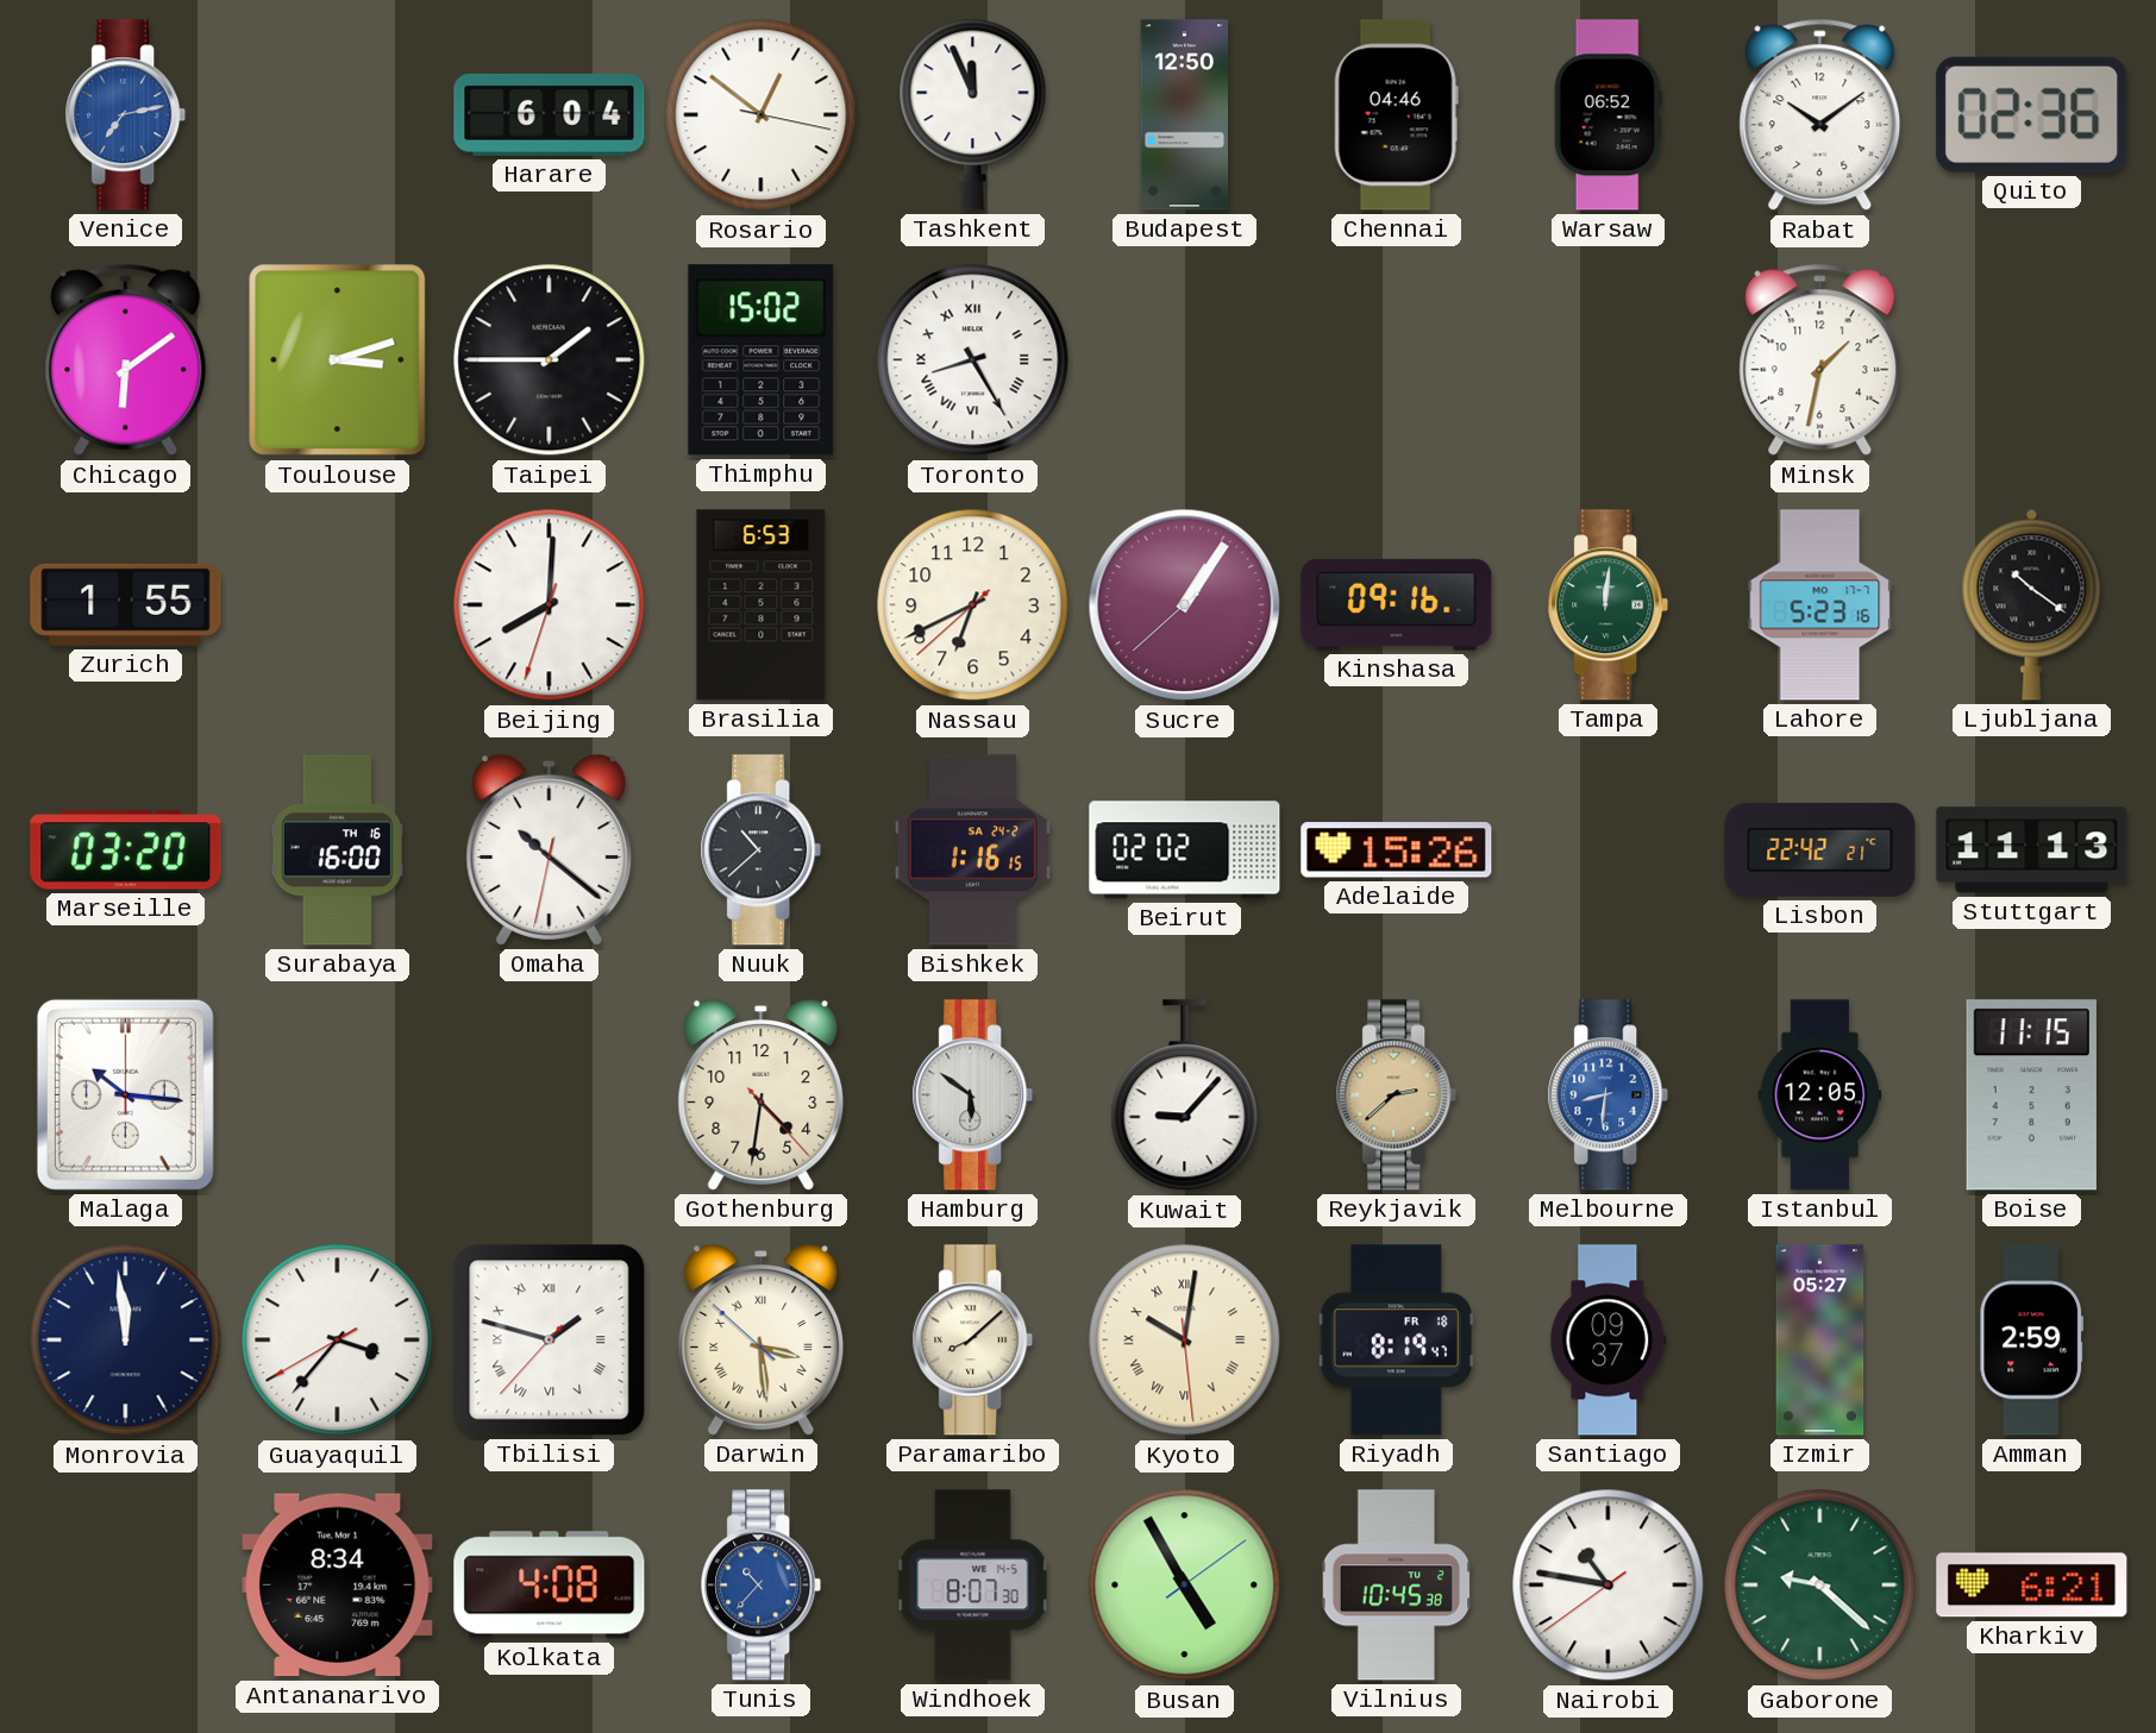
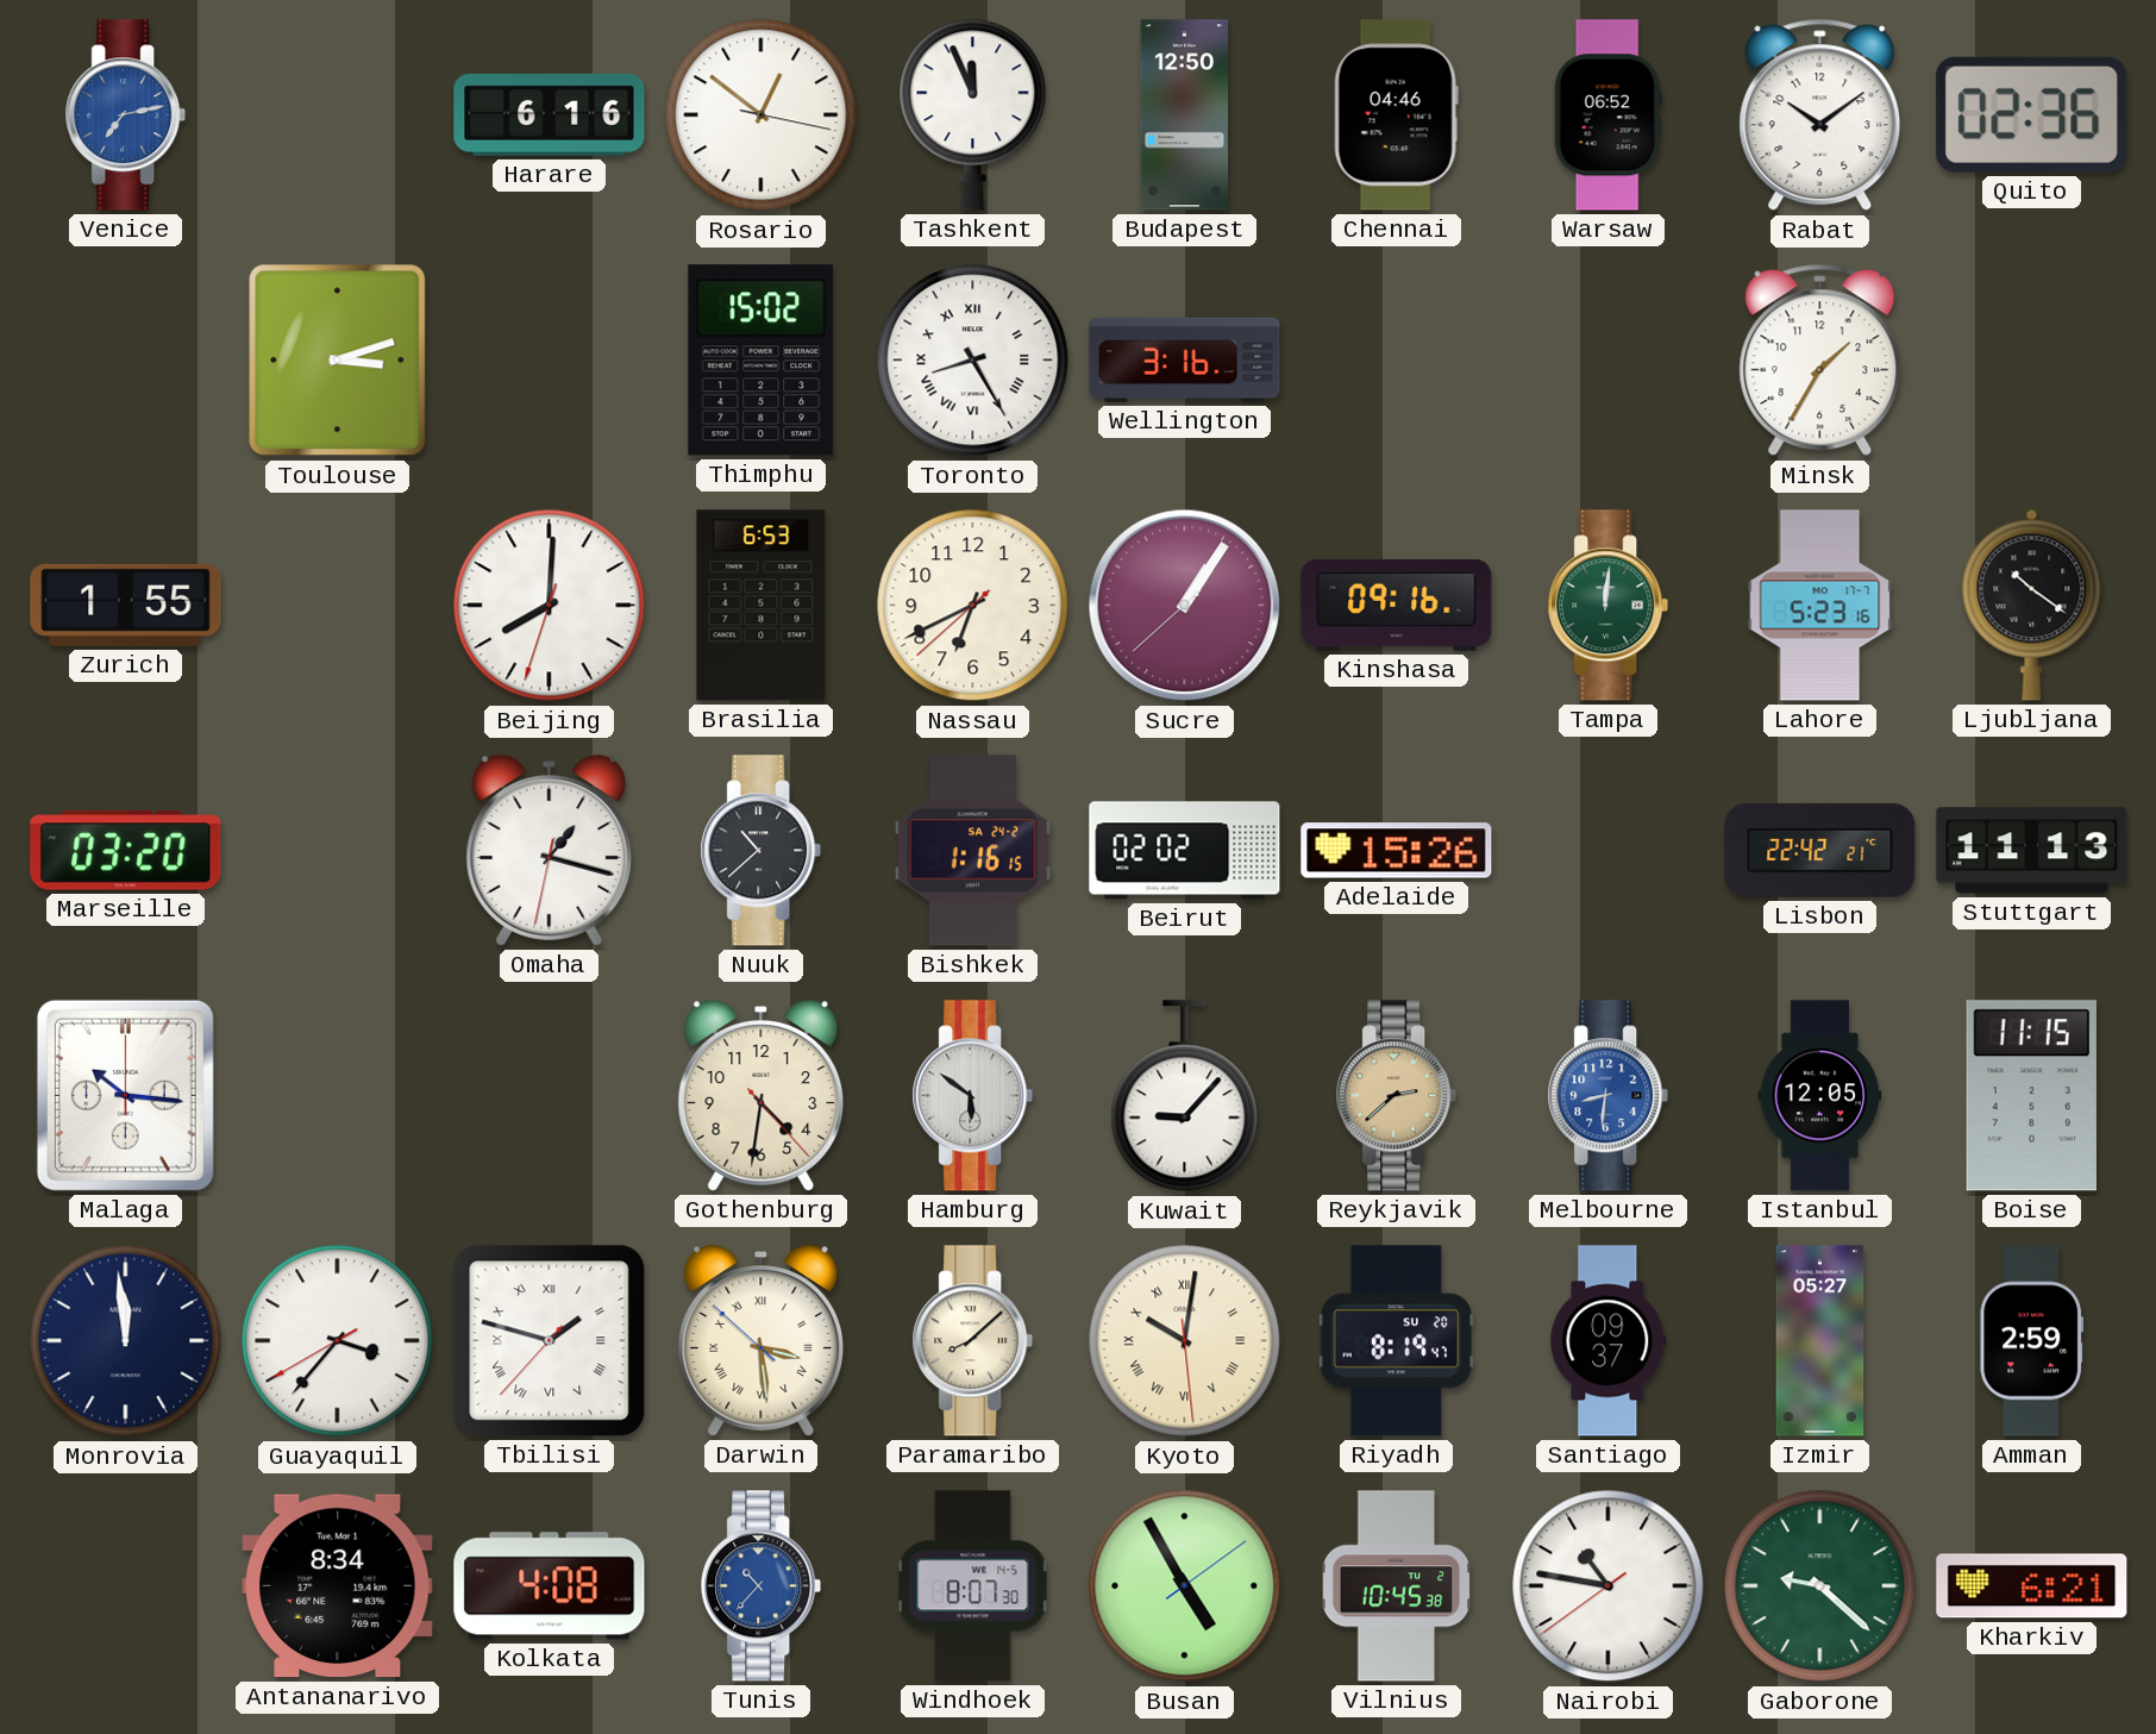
Harare: 6:04 -> 6:16
Chicago: 6:09 -> none
Taipei: 1:45 -> none
Wellington: none -> 3:16
Minsk: 1:32 -> 1:35
Surabaya: 16:00 -> none
Omaha: 10:21 -> 1:17
Riyadh date: FR 18 -> SU 20
